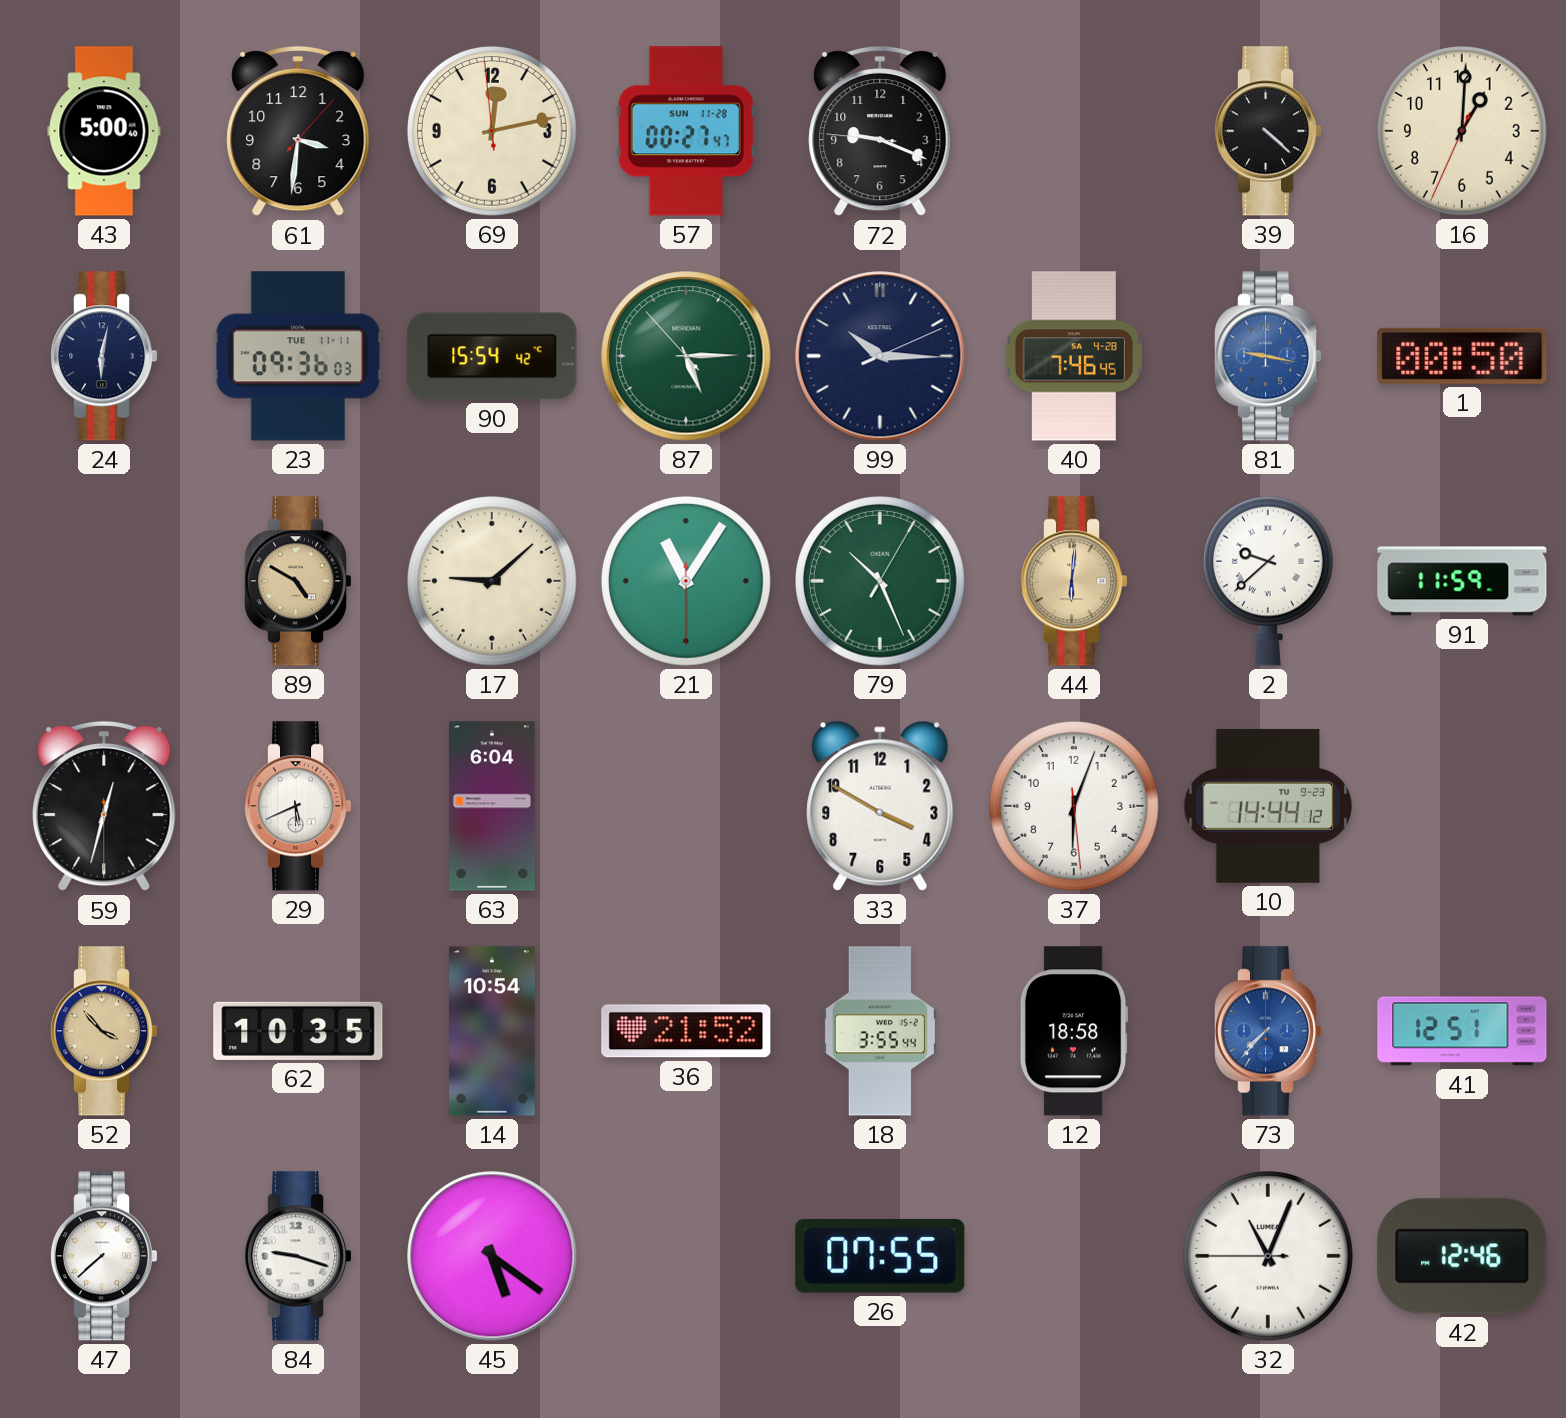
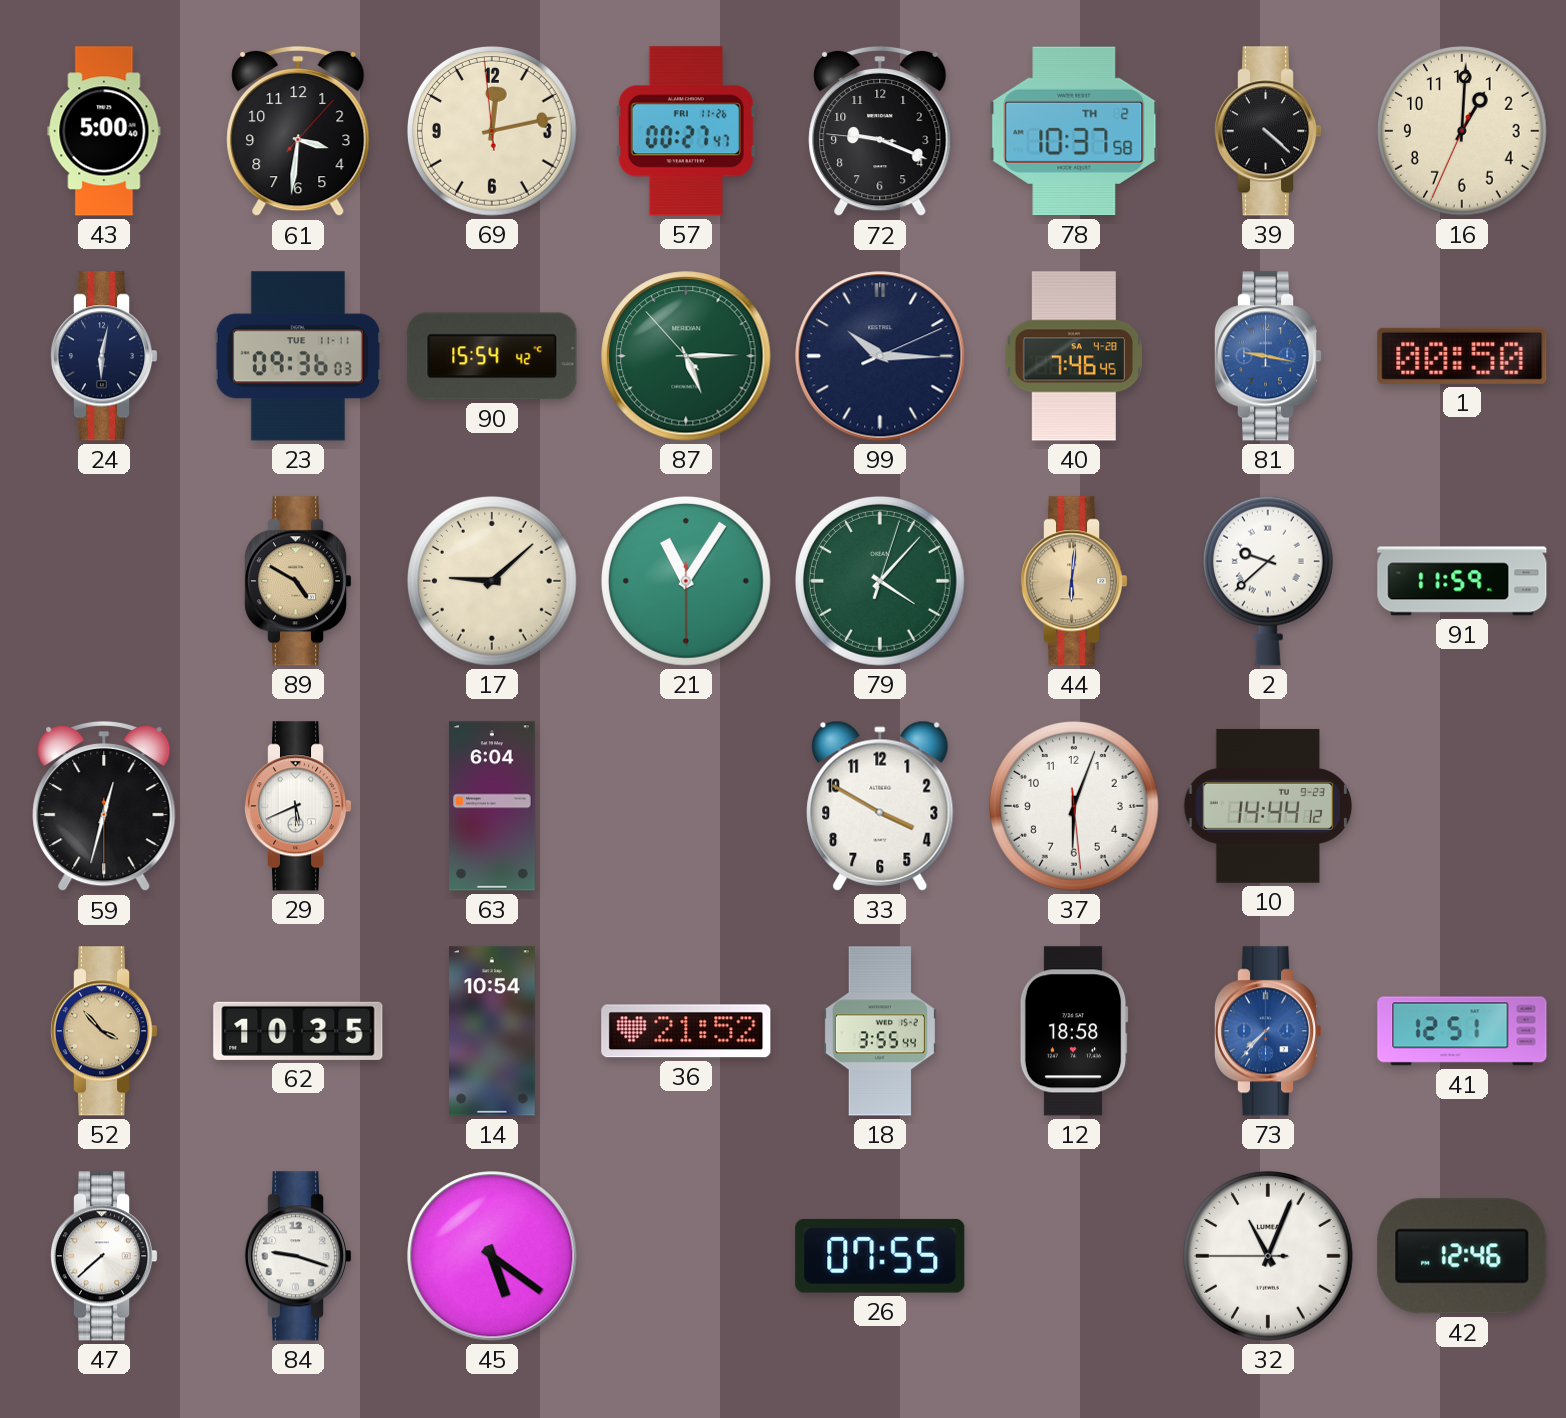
57 date: SUN 11-28 -> FRI 11-26
78: none -> 10:37
79: 10:26 -> 4:07
